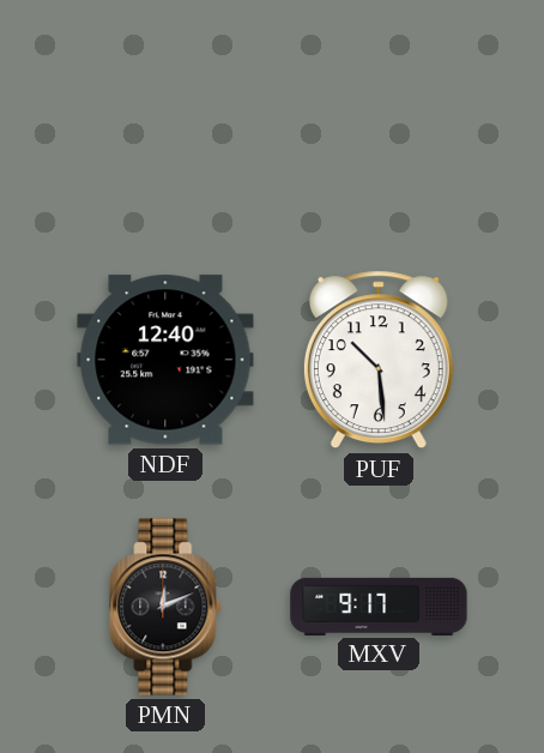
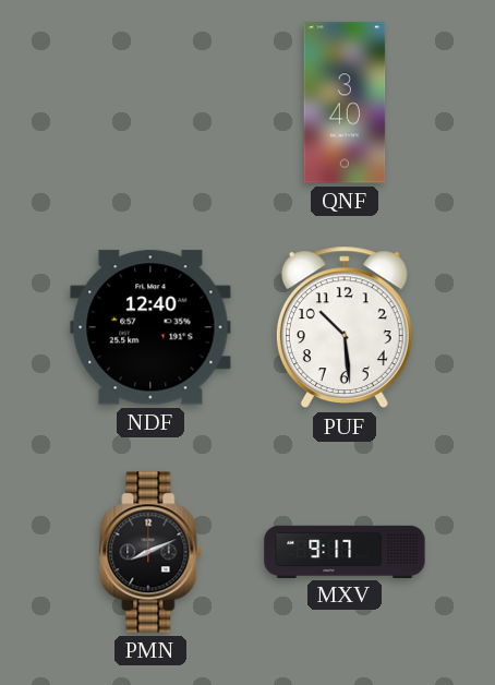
QNF: none -> 3:40
PMN: 12:11 -> 8:11
